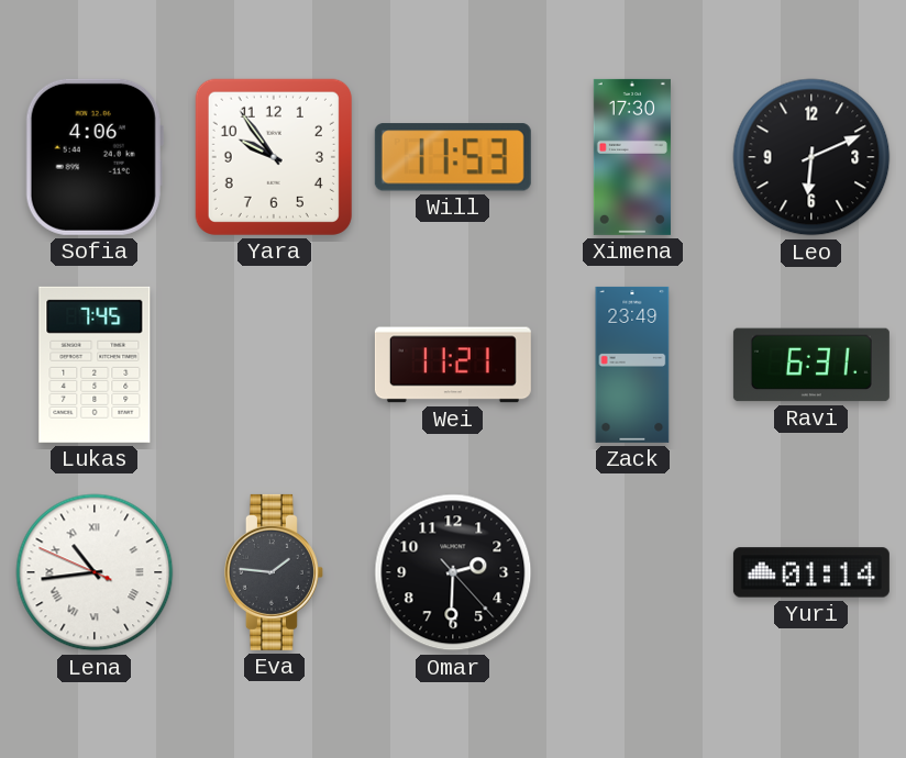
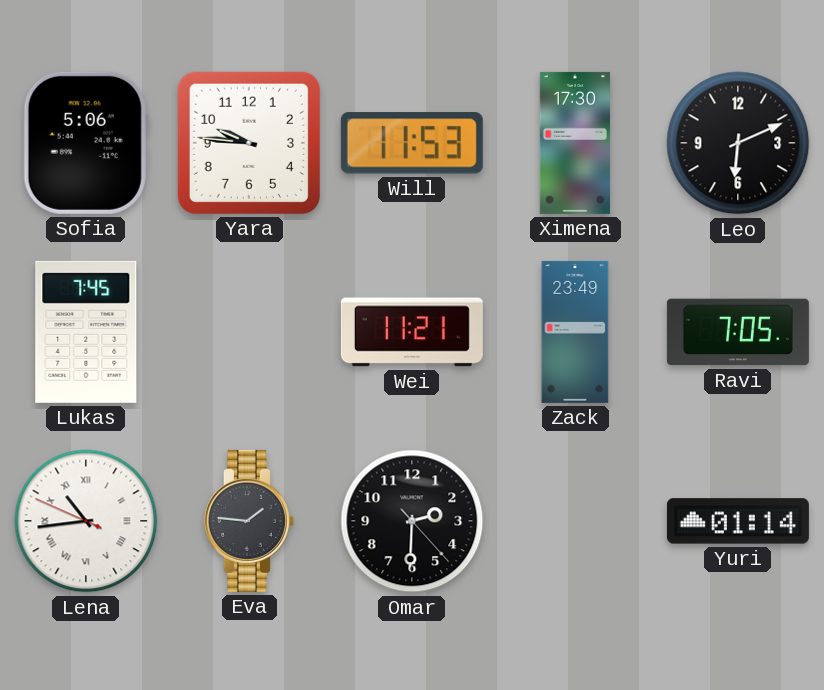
Sofia: 4:06 -> 5:06
Yara: 9:54 -> 9:46
Ravi: 6:31 -> 7:05
